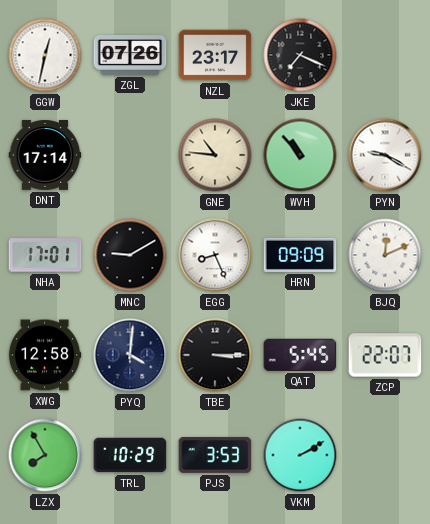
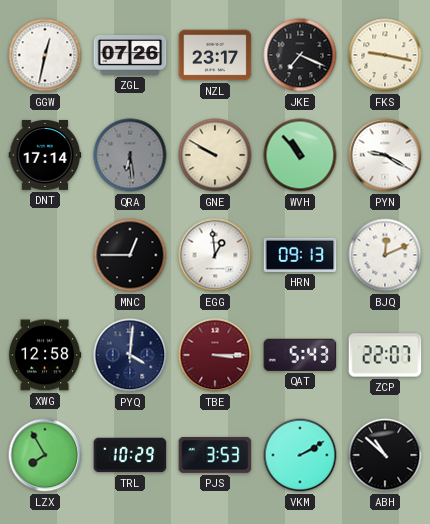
FKS: none -> 9:17
QRA: none -> 6:29
GNE: 10:46 -> 9:50
NHA: 17:01 -> none
MNC: 9:10 -> 12:45
EGG: 8:26 -> 12:59
HRN: 09:09 -> 09:13
TBE dial: black -> burgundy
QAT: 5:45 -> 5:43
ABH: none -> 10:52
